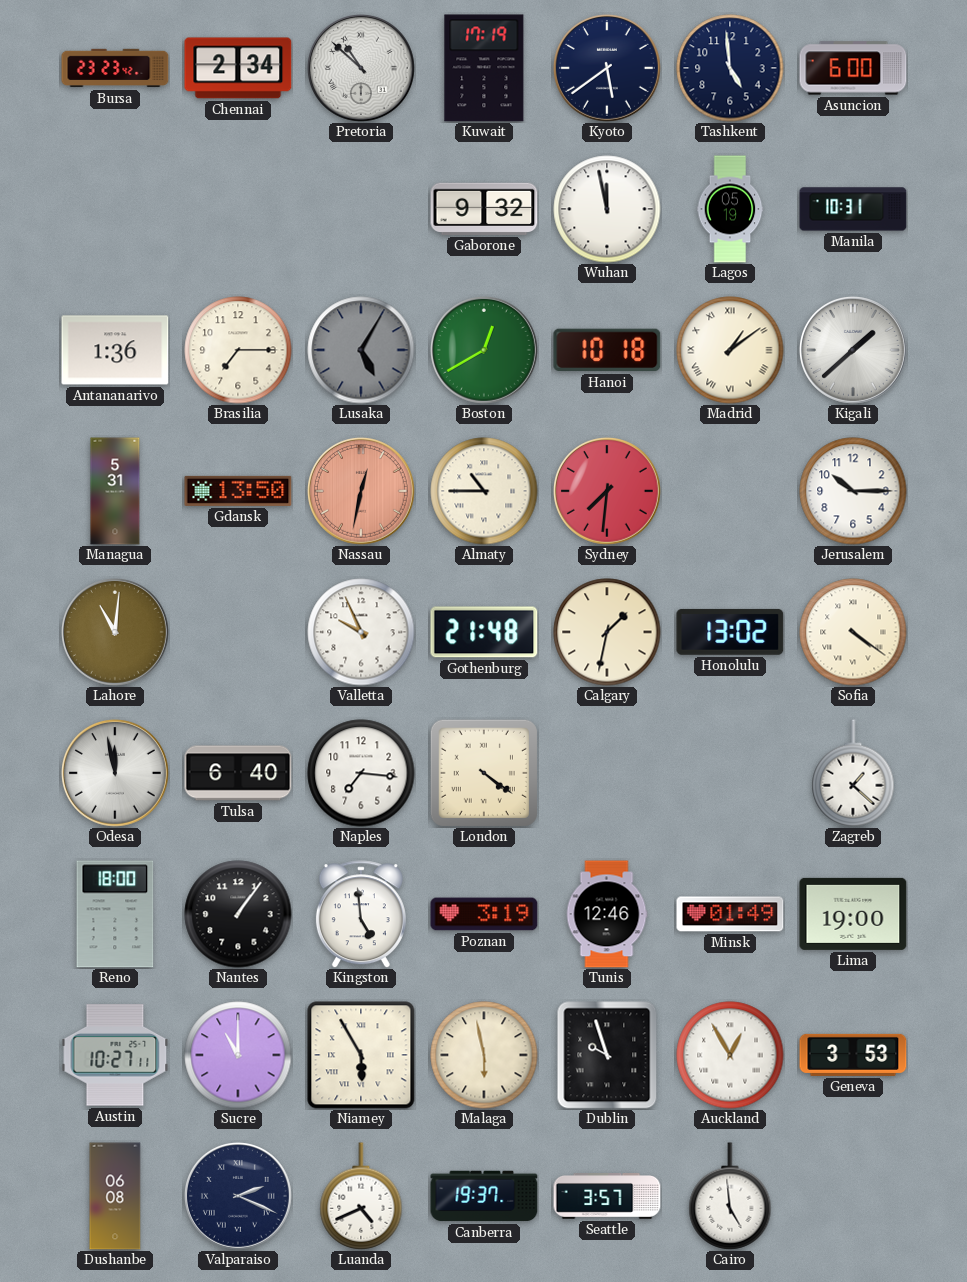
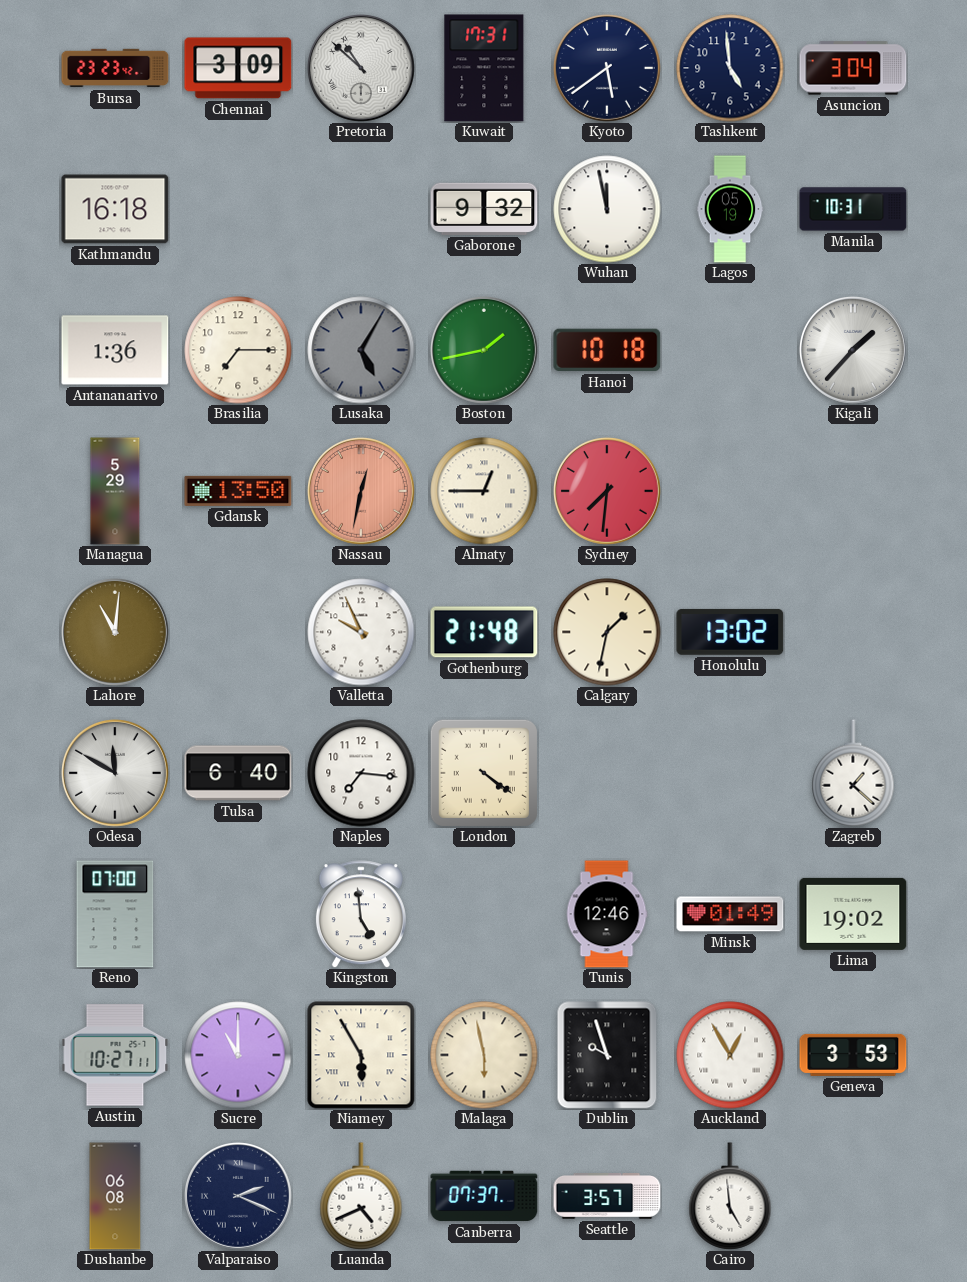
Chennai: 2:34 -> 3:09
Kuwait: 17:19 -> 17:31
Asuncion: 6:00 -> 3:04
Kathmandu: none -> 16:18
Boston: 12:40 -> 1:43
Madrid: 1:09 -> none
Kigali: 1:38 -> 1:37
Managua: 5:31 -> 5:29
Almaty: 10:45 -> 12:45
Jerusalem: 10:15 -> none
Sofia: 4:21 -> none
Odesa: 11:58 -> 11:50
Reno: 18:00 -> 07:00
Nantes: 1:06 -> none
Poznan: 3:19 -> none
Lima: 19:00 -> 19:02
Canberra: 19:37 -> 07:37
